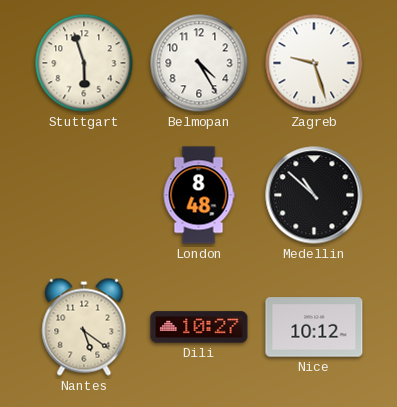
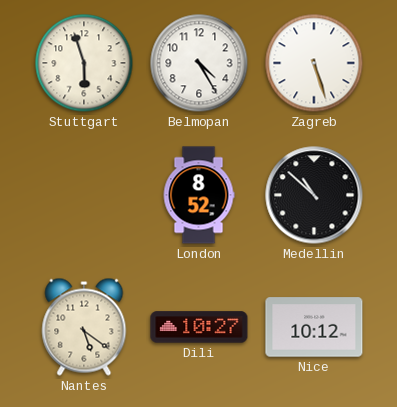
Zagreb: 9:27 -> 5:27
London: 8:48 -> 8:52
